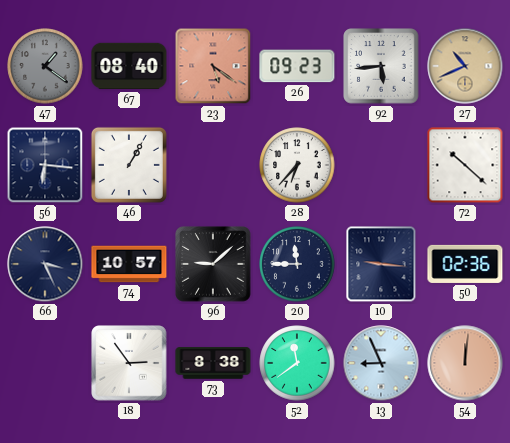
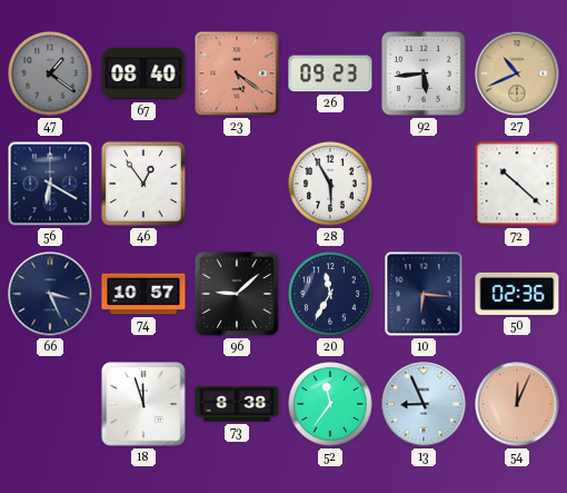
56: 6:16 -> 6:20
46: 1:05 -> 12:54
28: 6:37 -> 5:55
20: 11:45 -> 11:35
10: 9:16 -> 6:16
18: 2:54 -> 11:57
52: 11:39 -> 11:36
54: 12:01 -> 12:04
